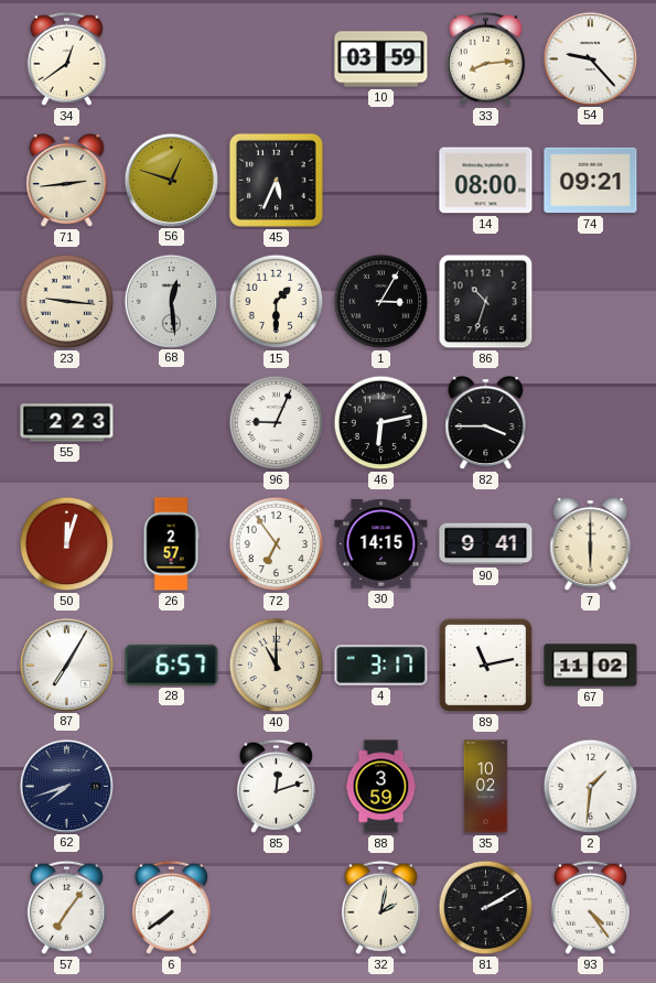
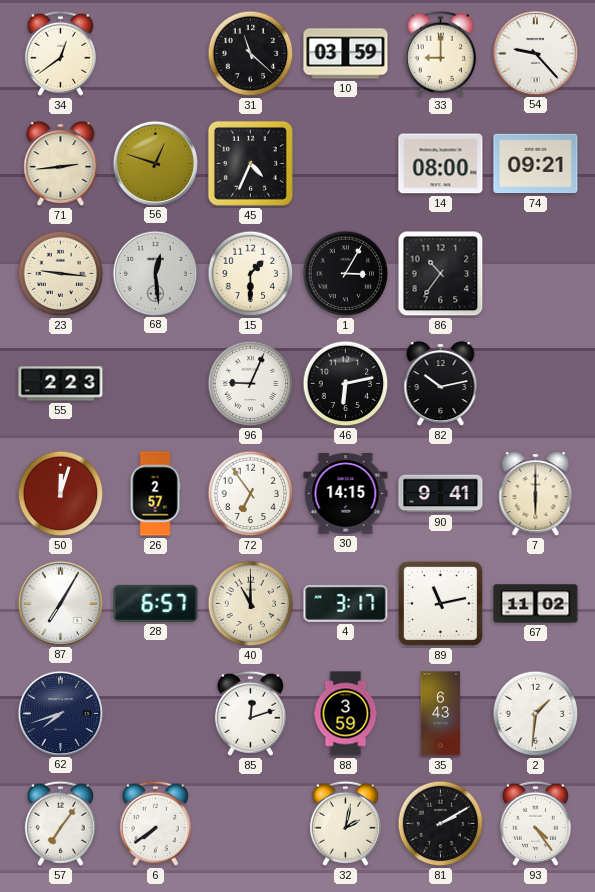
31: none -> 11:22
33: 8:14 -> 9:00
45: 5:34 -> 4:34
86: 10:33 -> 10:36
82: 3:45 -> 10:13
35: 10:02 -> 6:43
